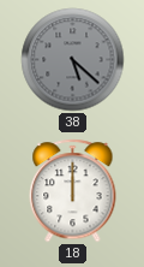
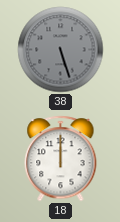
38: 5:22 -> 5:27
